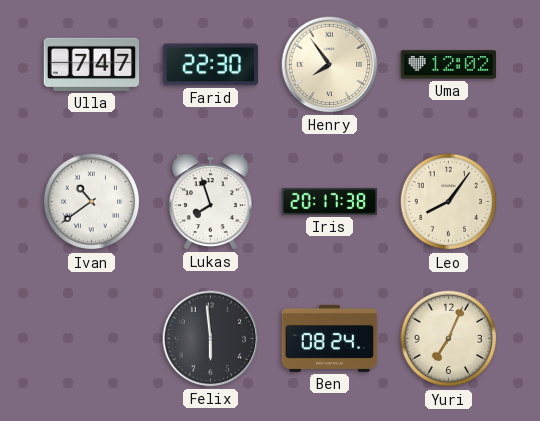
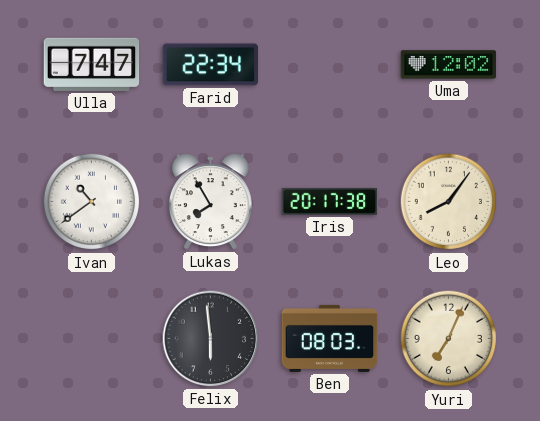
Farid: 22:30 -> 22:34
Henry: 7:54 -> none
Lukas: 7:57 -> 7:55
Ben: 08:24 -> 08:03
